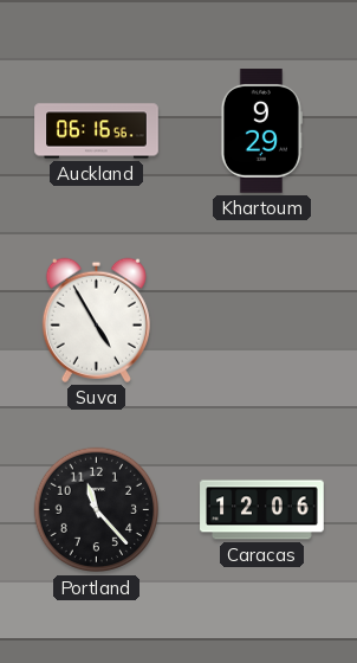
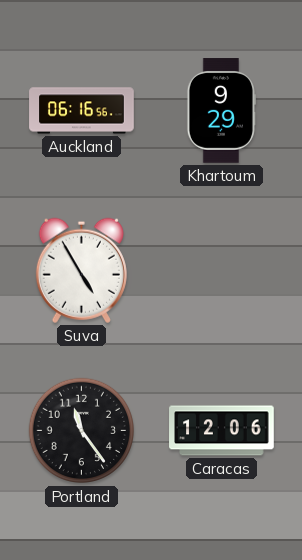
Portland: 11:23 -> 11:24
